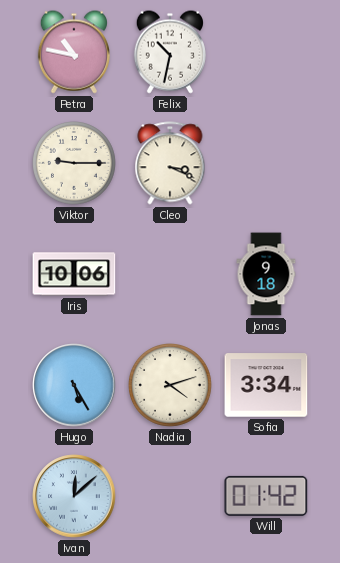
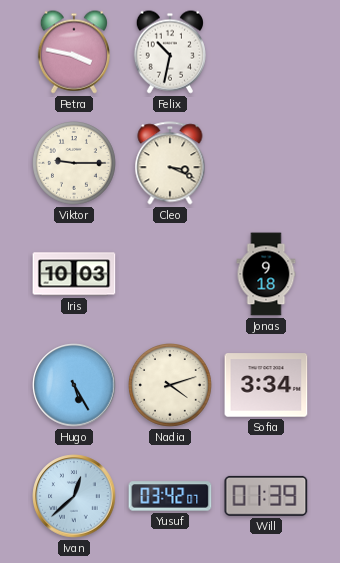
Petra: 10:47 -> 3:47
Iris: 10:06 -> 10:03
Ivan: 12:08 -> 12:38
Yusuf: none -> 03:42
Will: 01:42 -> 01:39
